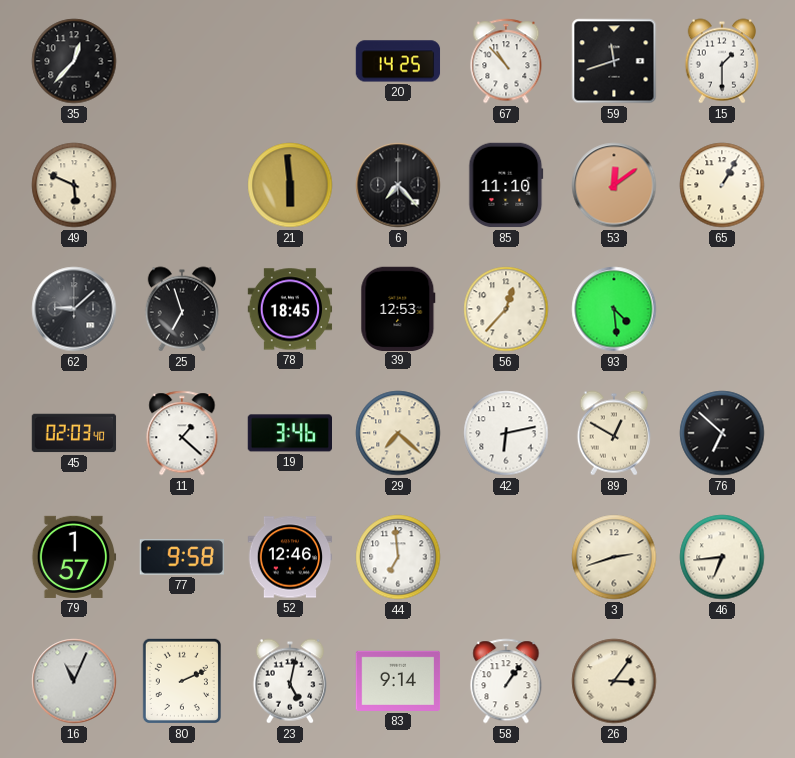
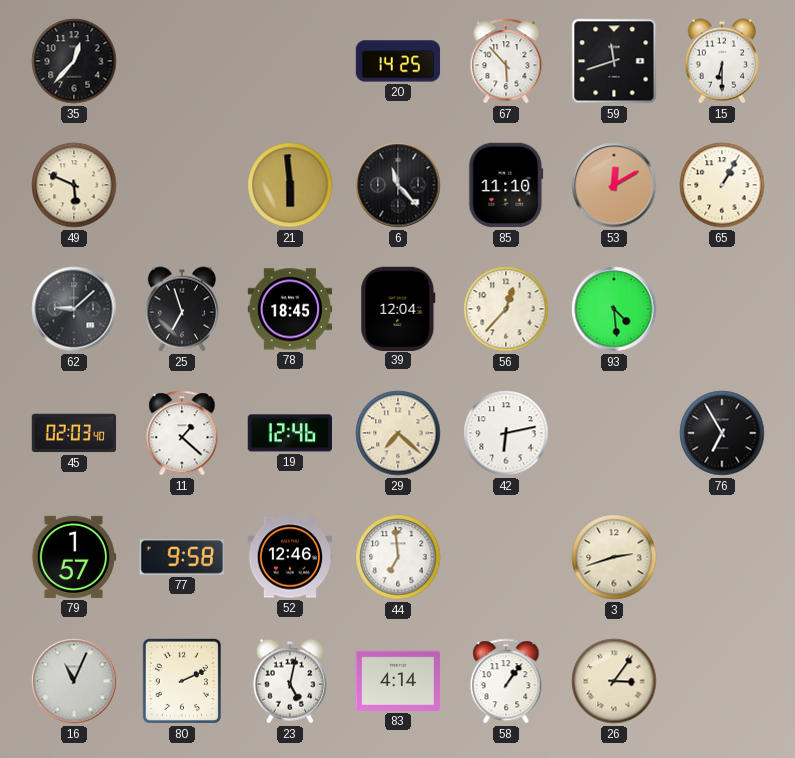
67: 10:53 -> 5:53
15: 1:30 -> 6:30
6: 7:23 -> 11:23
53: 12:09 -> 12:10
39: 12:53 -> 12:04
19: 3:46 -> 12:46
89: 12:50 -> none
76: 6:52 -> 6:55
46: 6:44 -> none
83: 9:14 -> 4:14
